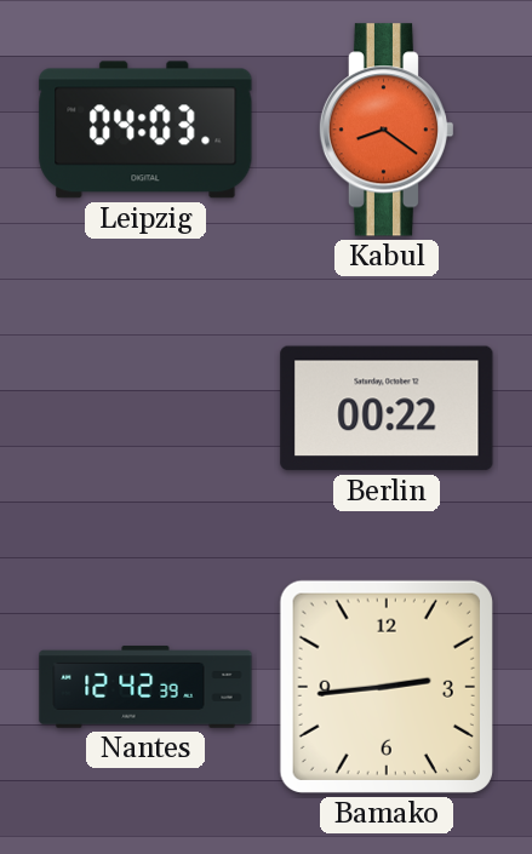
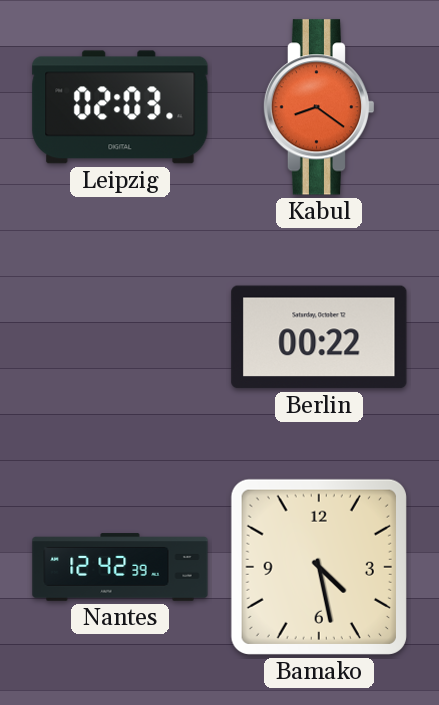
Leipzig: 04:03 -> 02:03
Bamako: 2:44 -> 4:28
